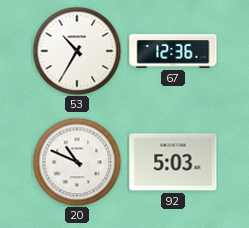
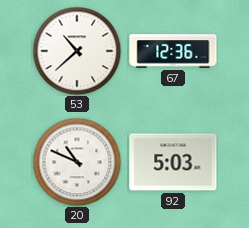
53: 10:35 -> 10:38
